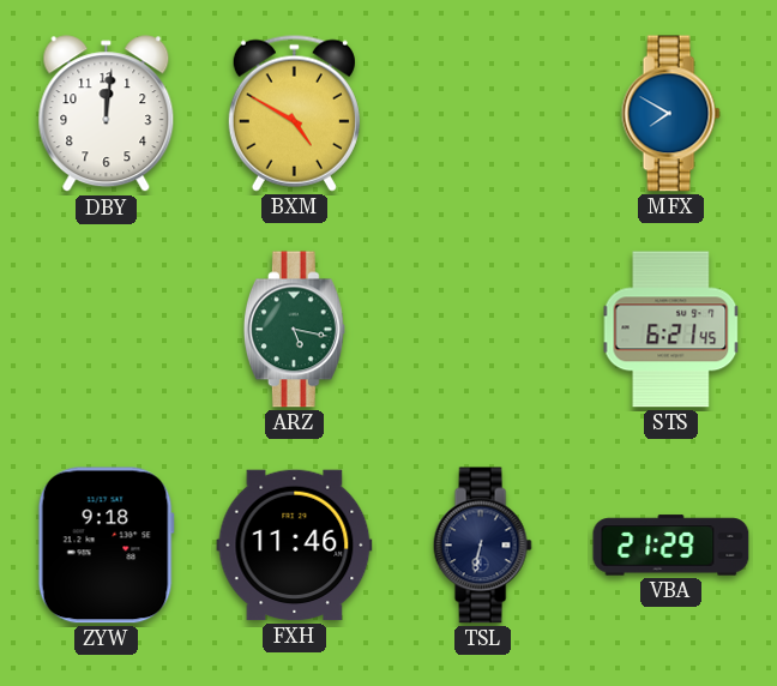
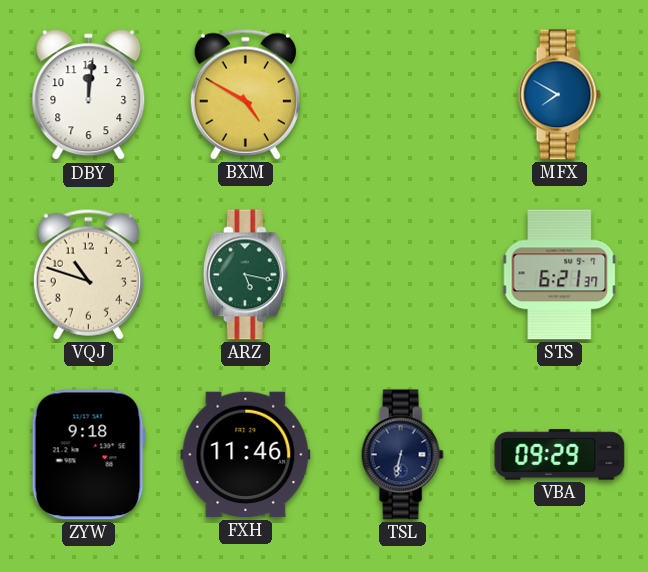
VQJ: none -> 10:48
STS: 6:21:45 -> 6:21:37
VBA: 21:29 -> 09:29
